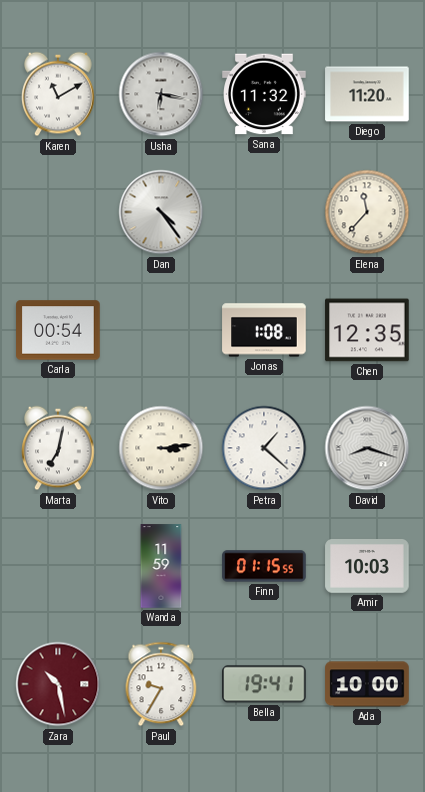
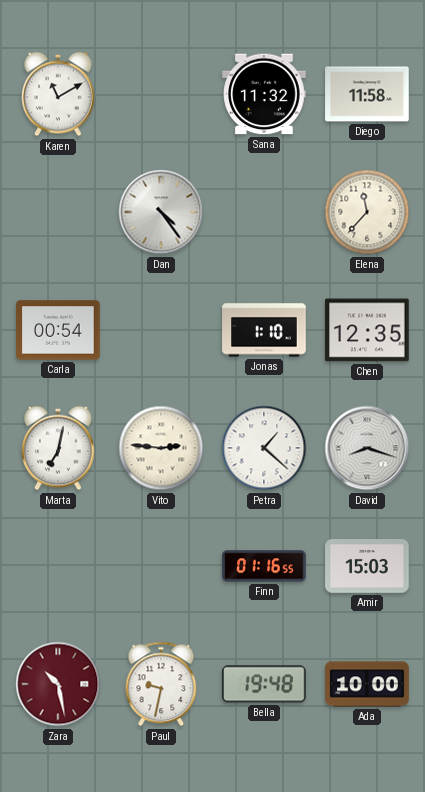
Usha: 6:17 -> none
Diego: 11:20 -> 11:58
Jonas: 1:08 -> 1:10
Vito: 3:14 -> 2:46
Wanda: 11:59 -> none
Finn: 01:15 -> 01:16
Amir: 10:03 -> 15:03
Paul: 9:35 -> 9:32
Bella: 19:41 -> 19:48
